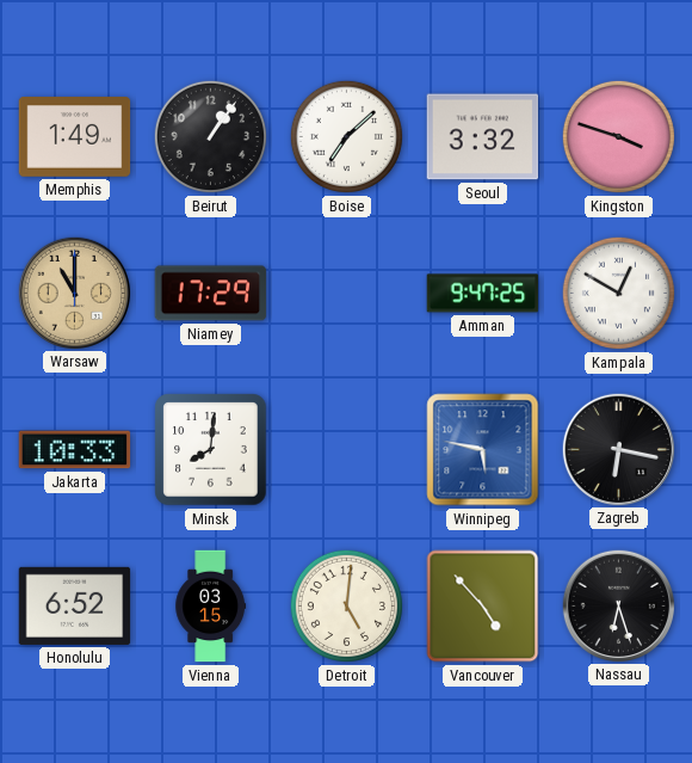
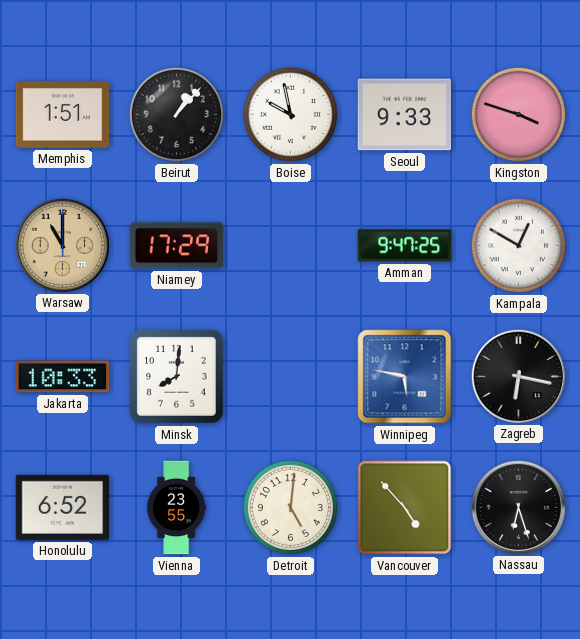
Memphis: 1:49 -> 1:51
Beirut: 1:06 -> 1:07
Boise: 7:08 -> 9:58
Seoul: 3:32 -> 9:33
Vienna: 03:15 -> 23:55
